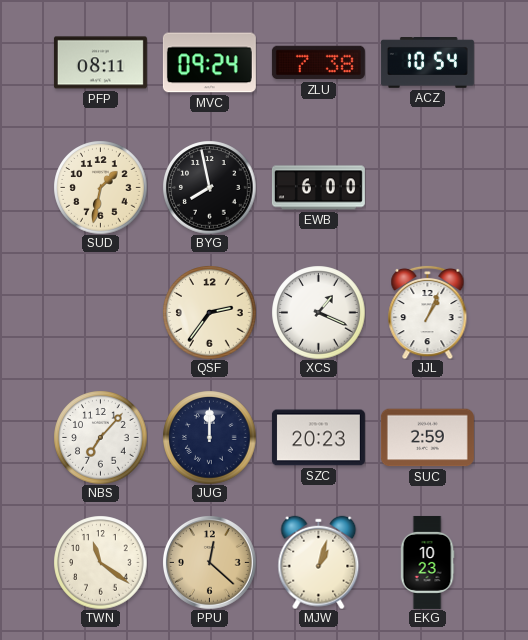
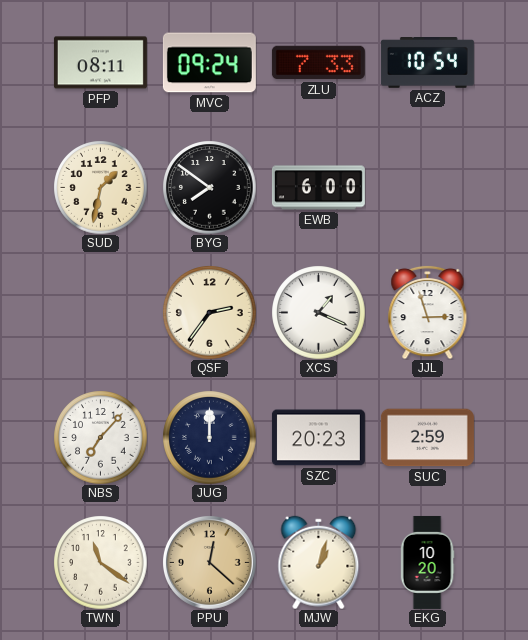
ZLU: 7:38 -> 7:33
BYG: 7:58 -> 7:51
JJL: 1:04 -> 2:57
EKG: 10:23 -> 10:20
